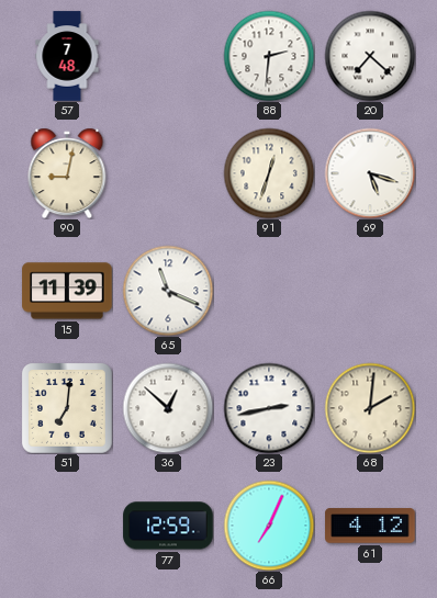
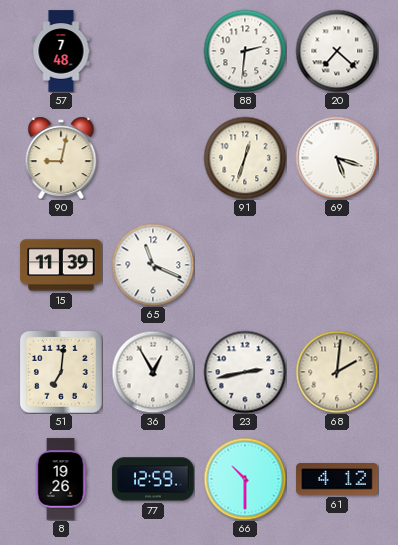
36: 12:52 -> 12:55
8: none -> 19:26
66: 7:04 -> 10:30
